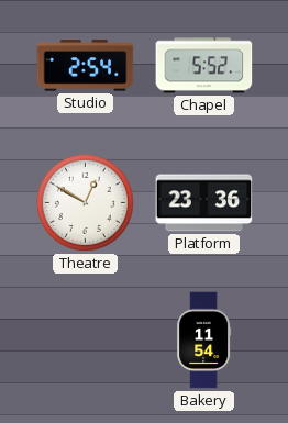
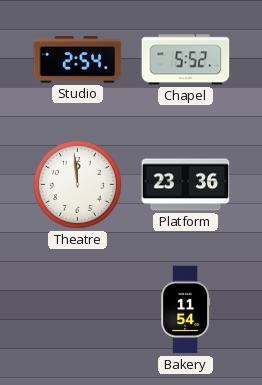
Theatre: 12:50 -> 11:59
